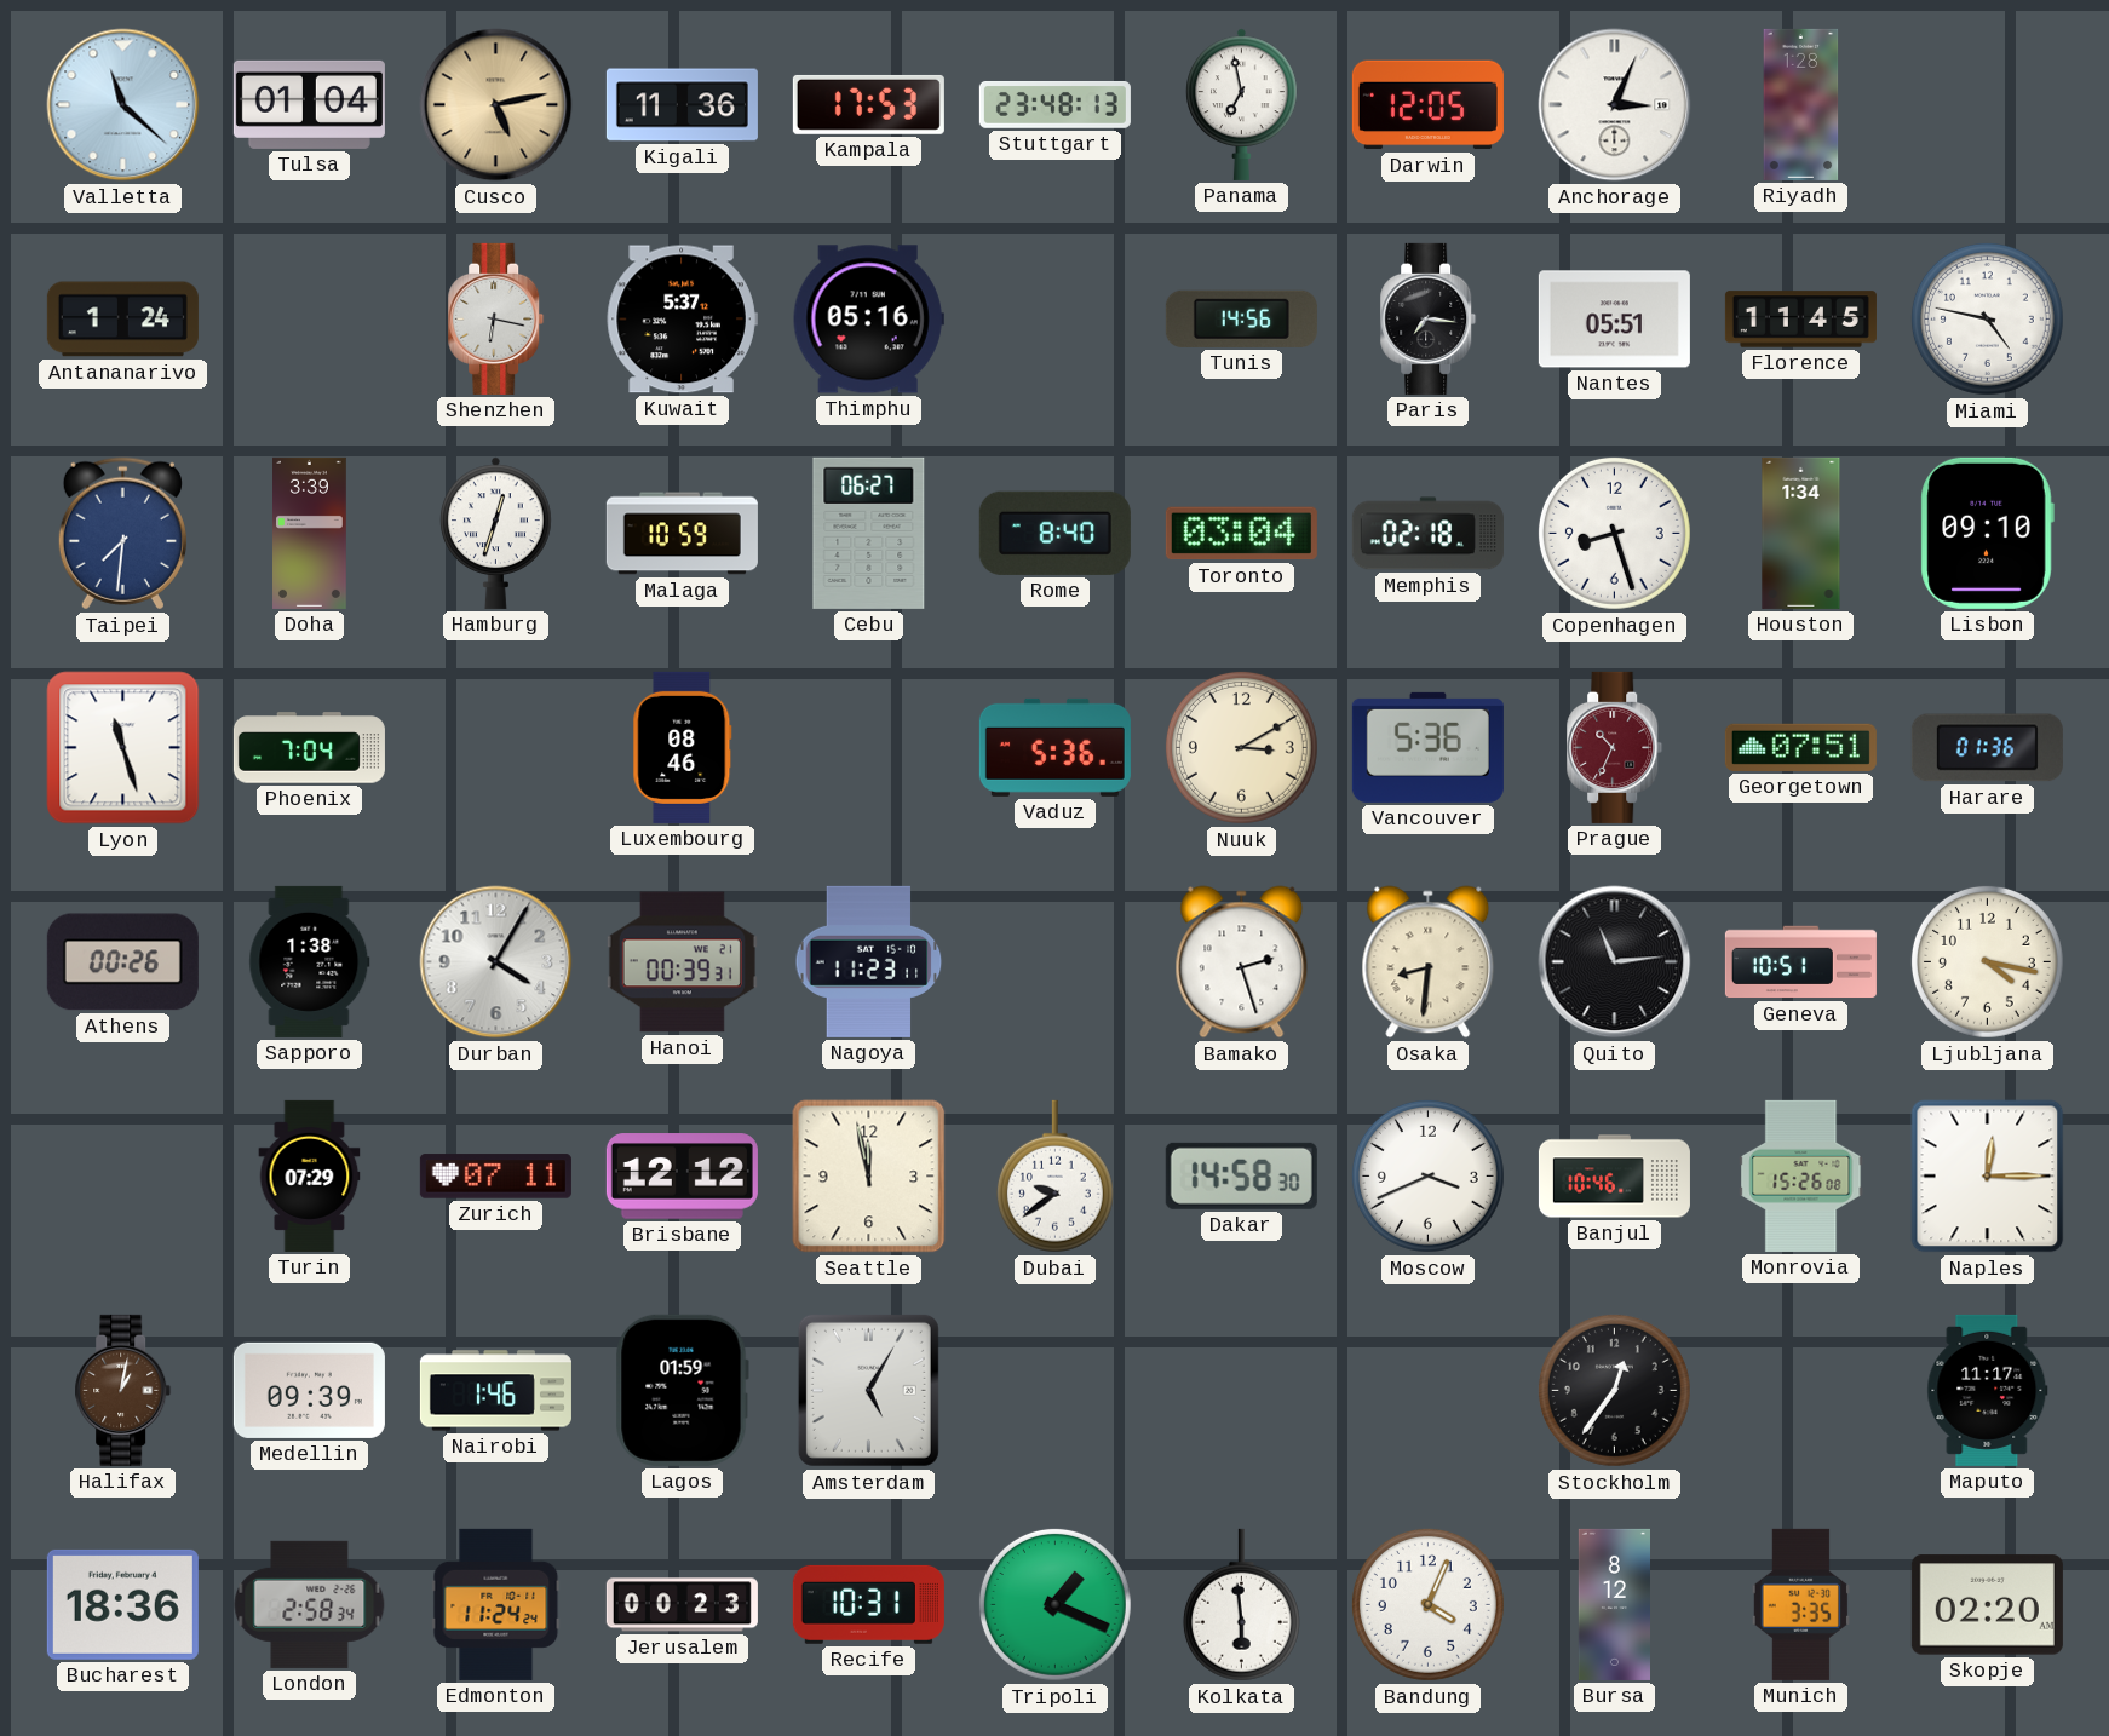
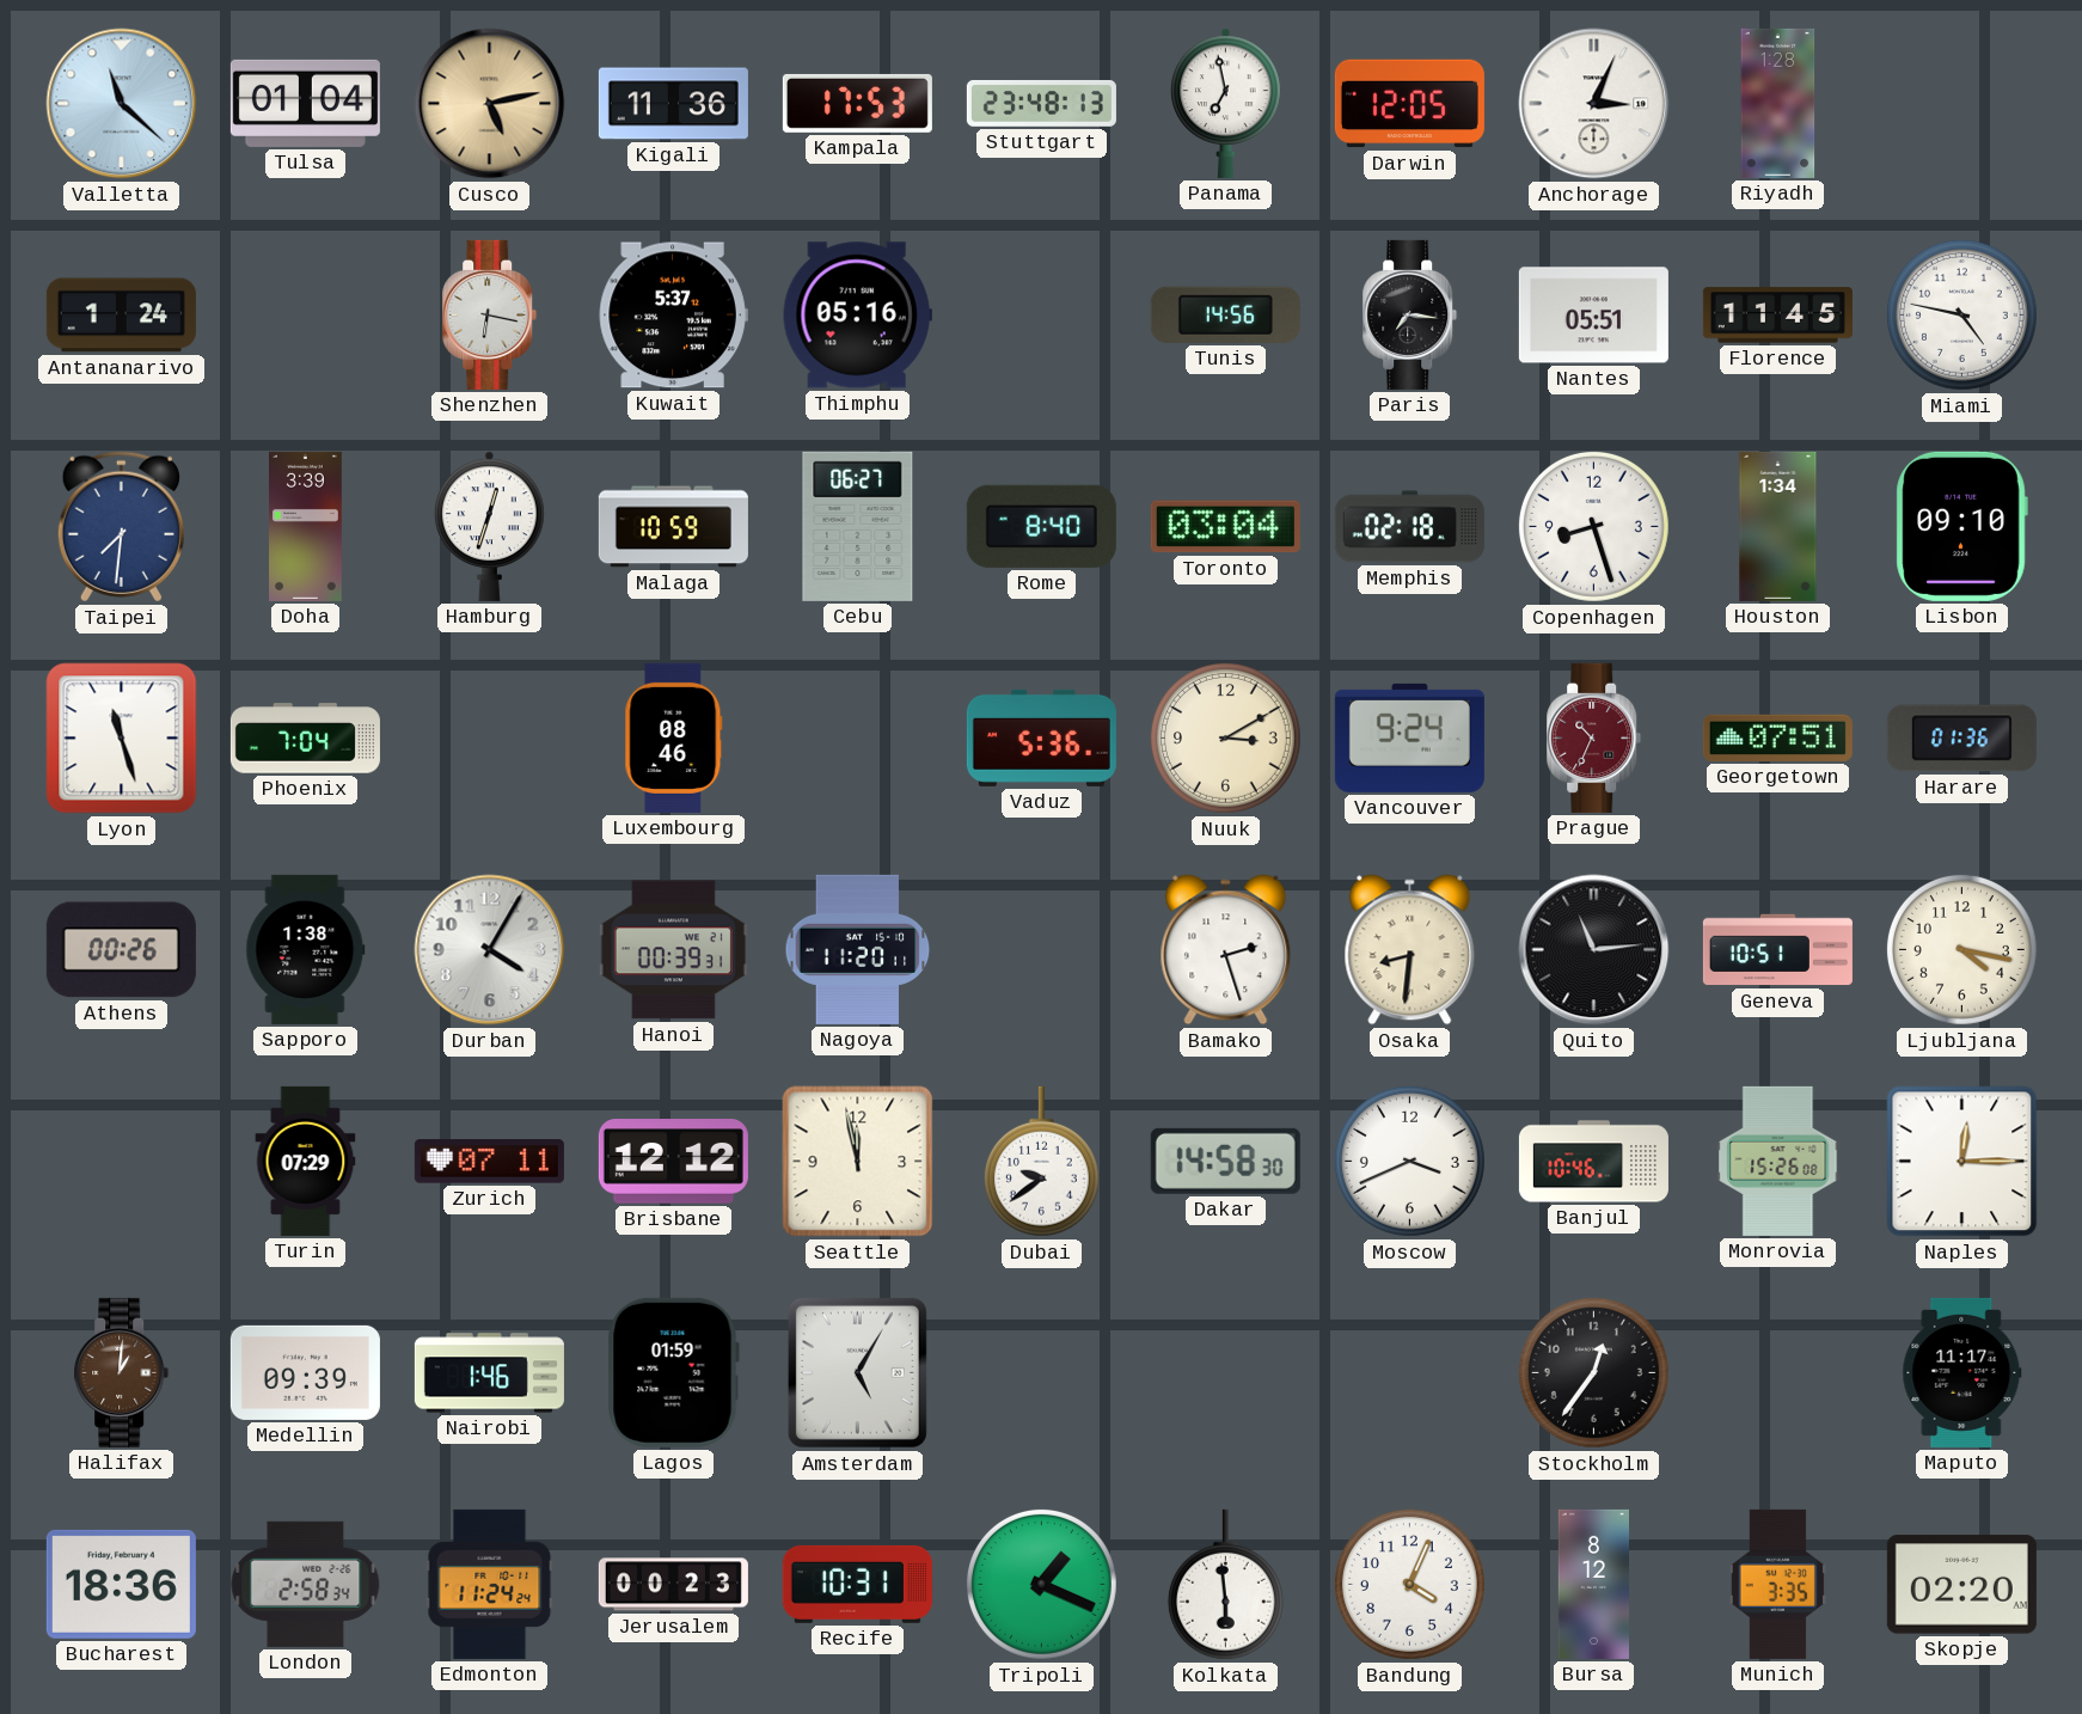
Vancouver: 5:36 -> 9:24
Nagoya: 11:23 -> 11:20
Halifax: 1:02 -> 1:01
